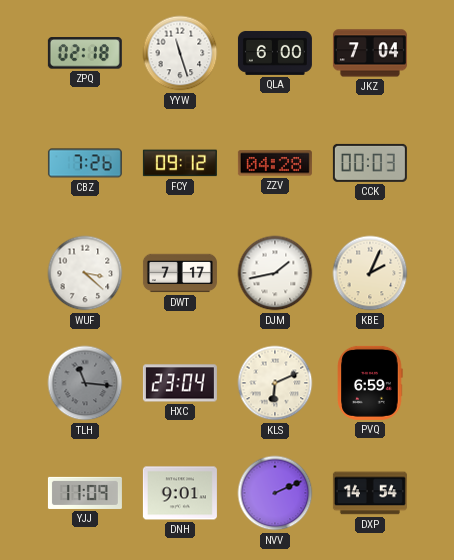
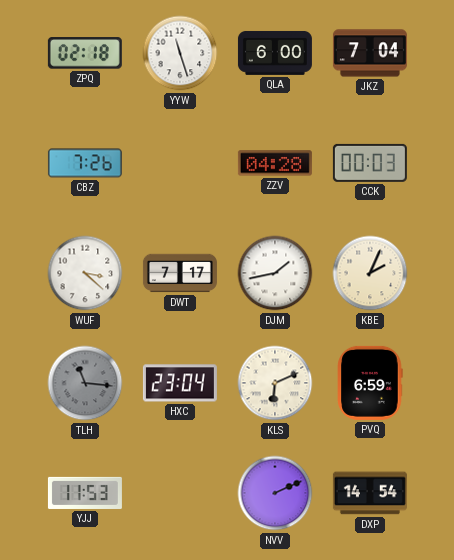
FCY: 09:12 -> none
YJJ: 11:09 -> 11:53
DNH: 9:01 -> none
